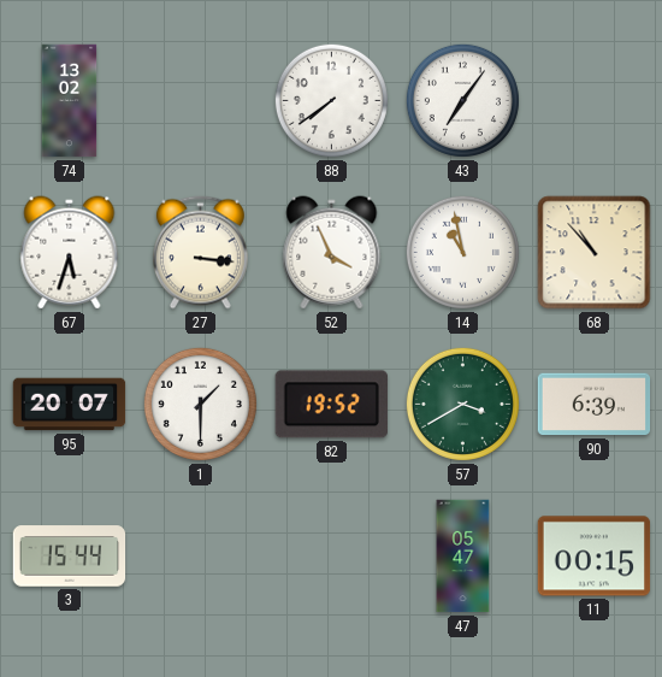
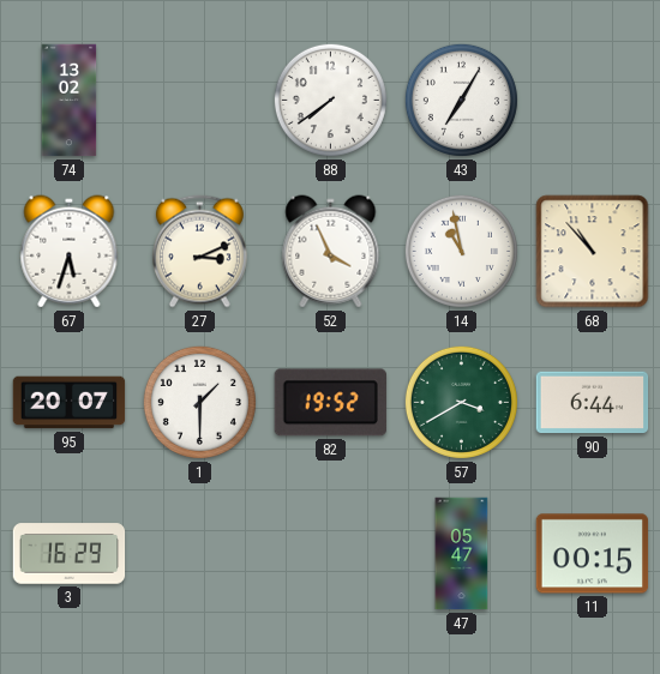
43: 7:06 -> 7:05
27: 3:16 -> 3:11
90: 6:39 -> 6:44
3: 15:44 -> 16:29
